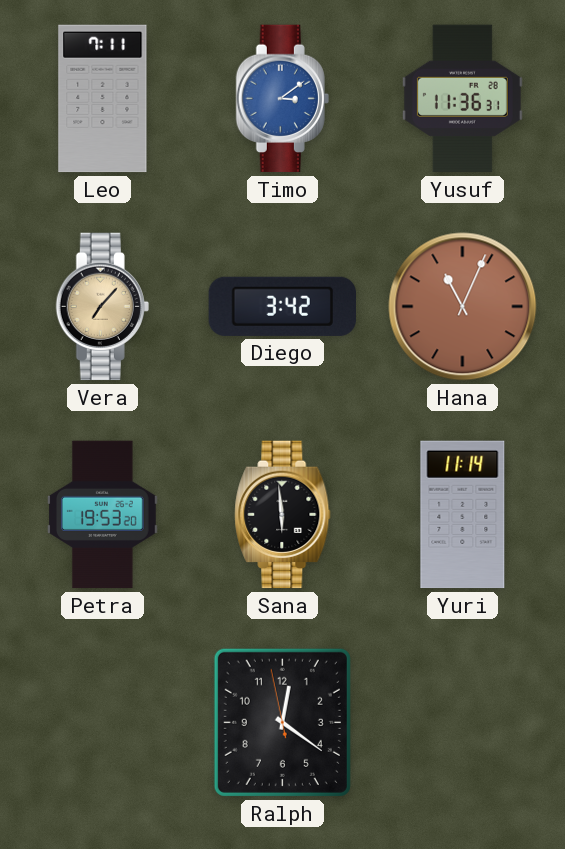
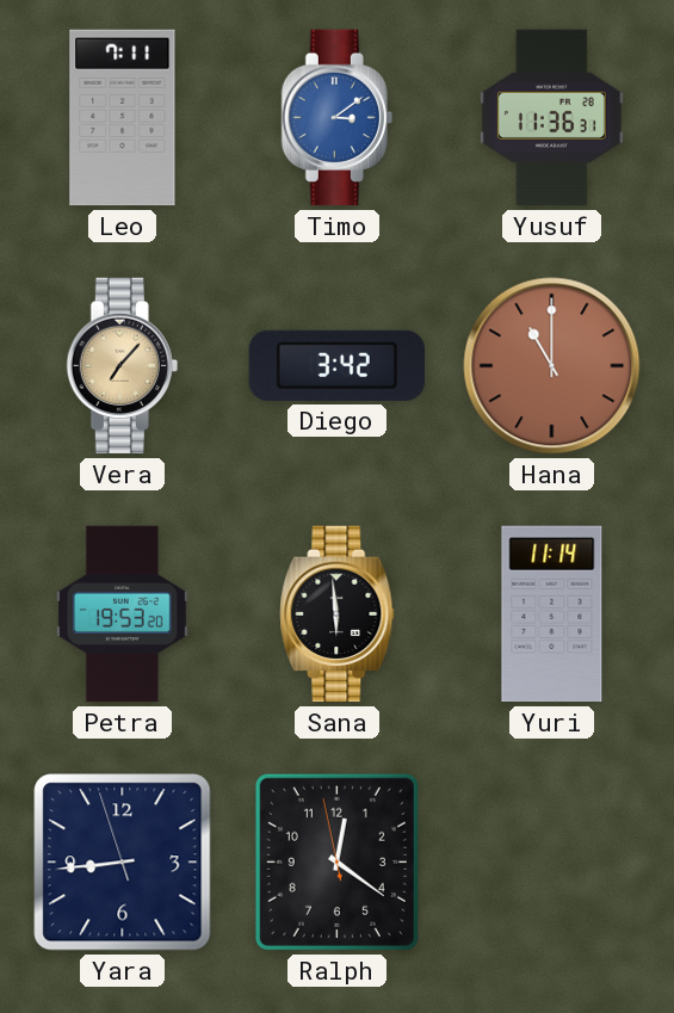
Hana: 11:04 -> 11:00
Yara: none -> 8:43
